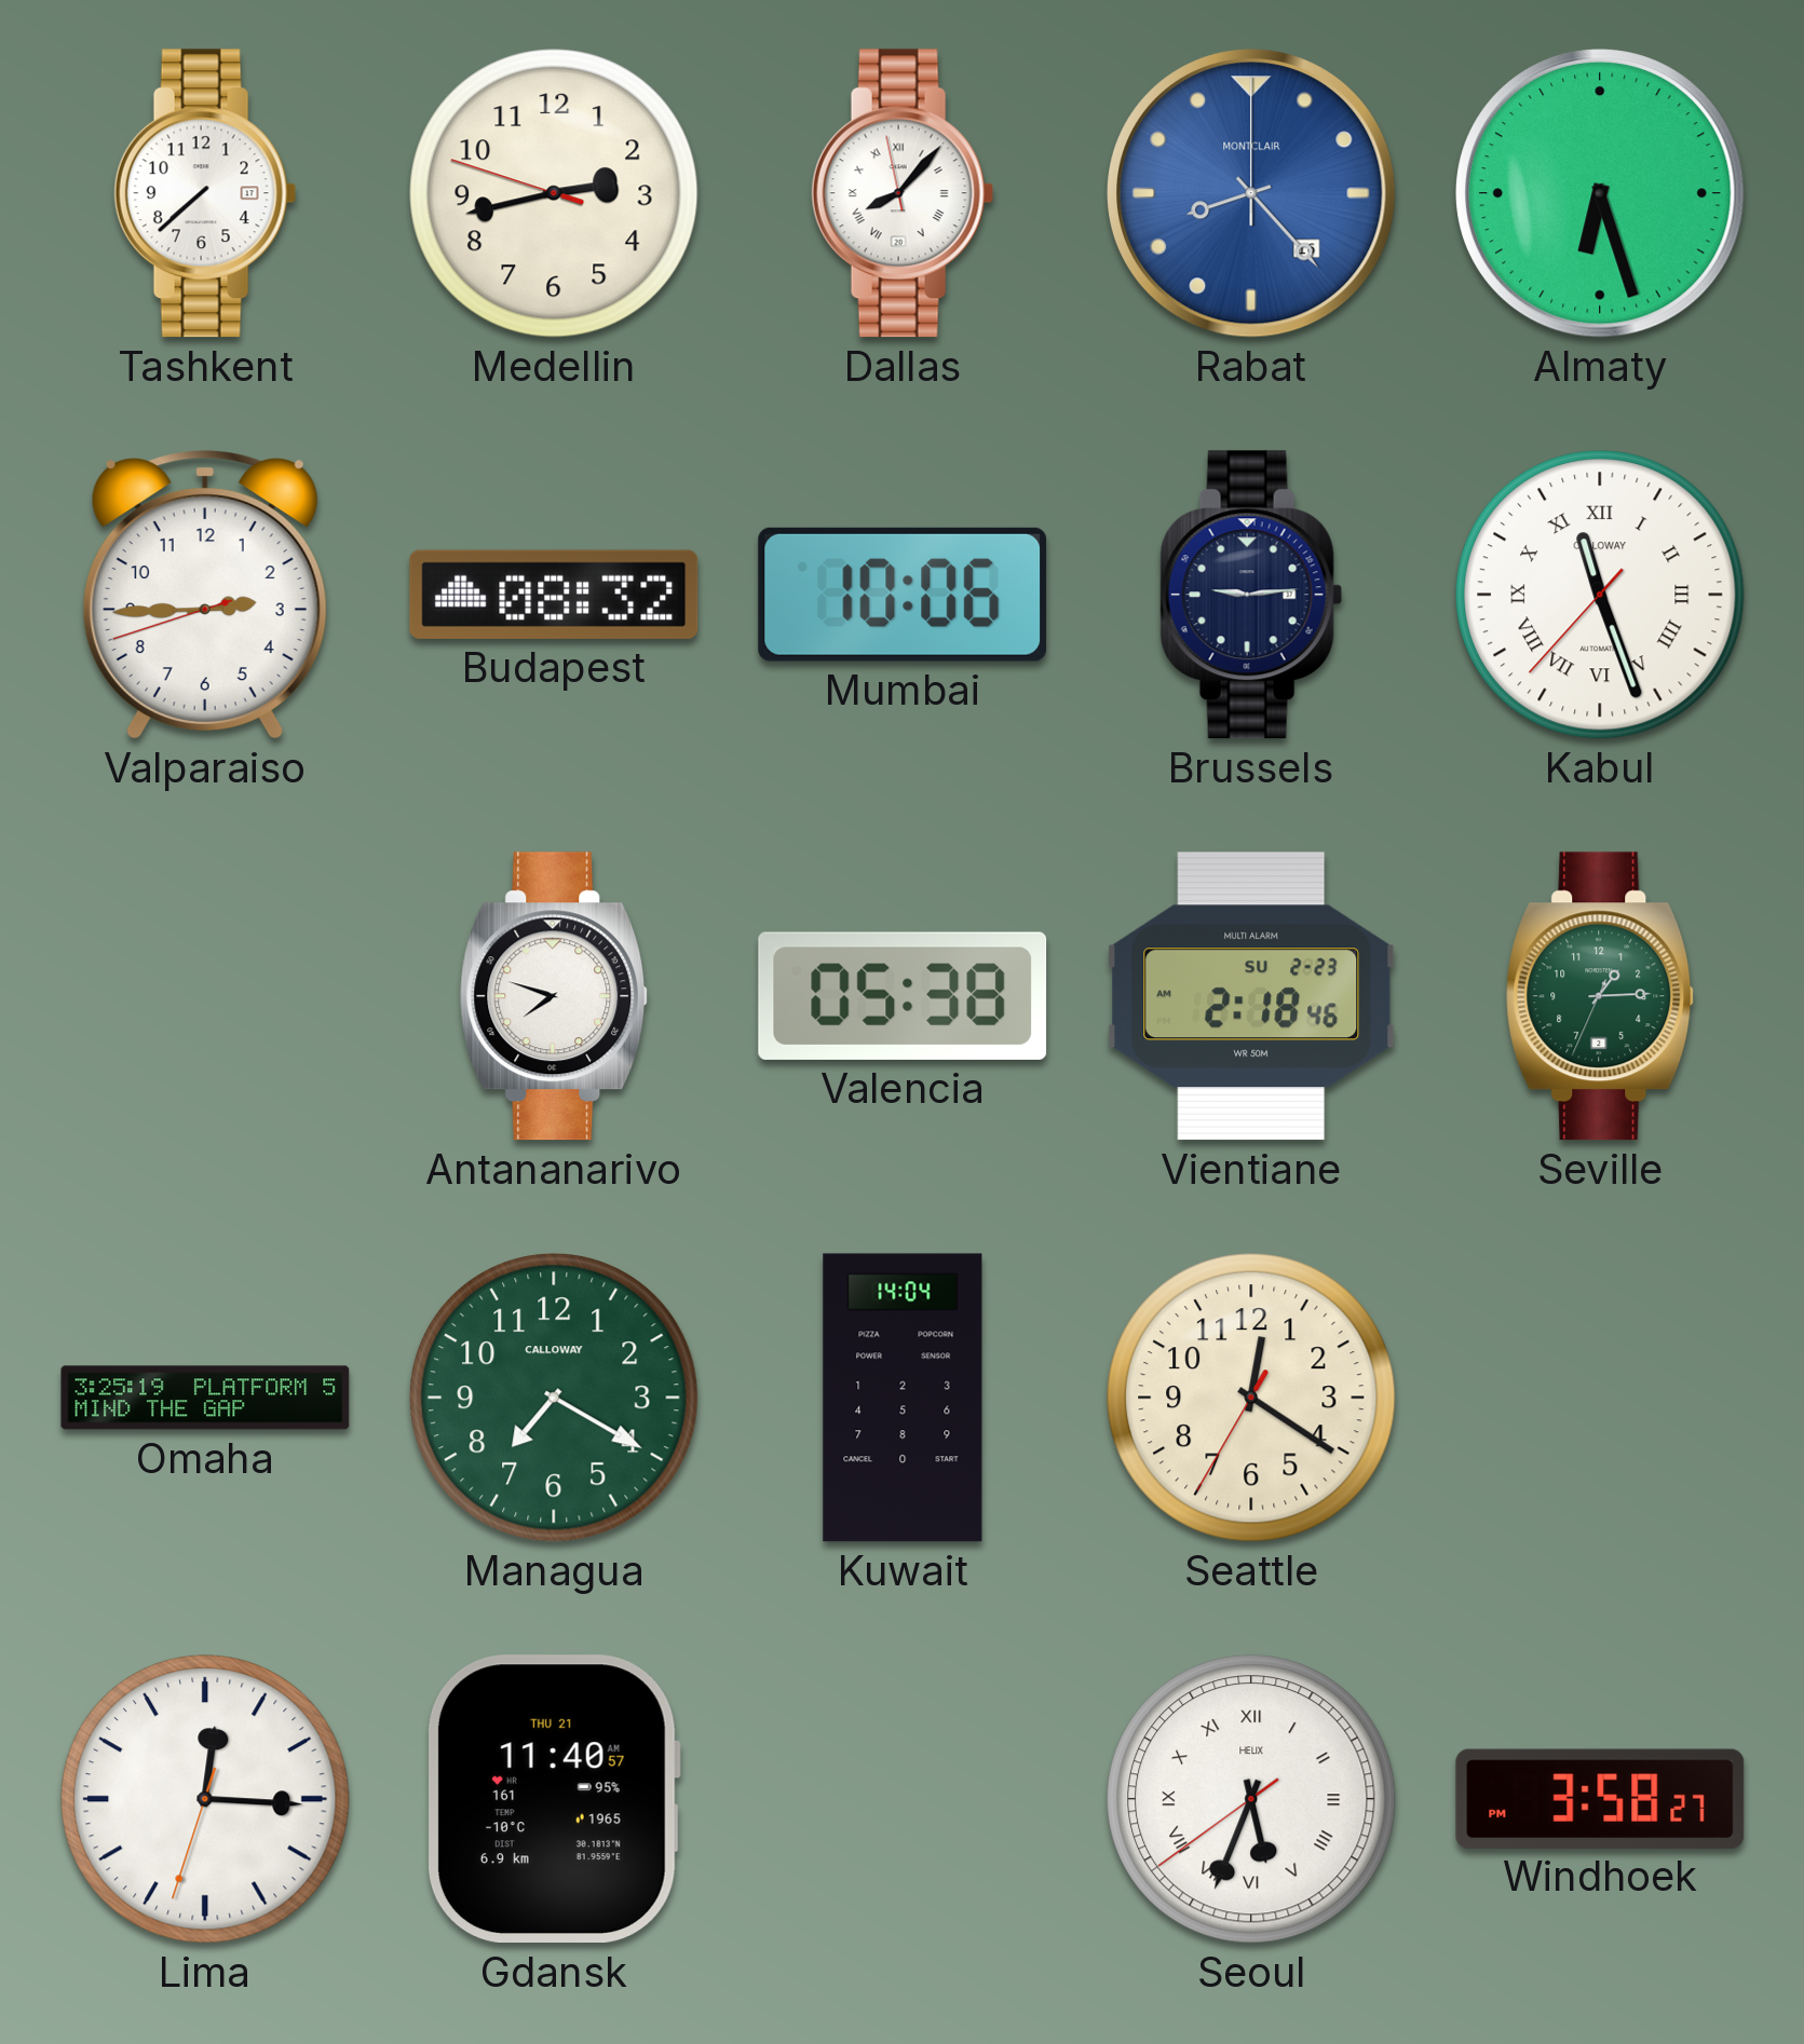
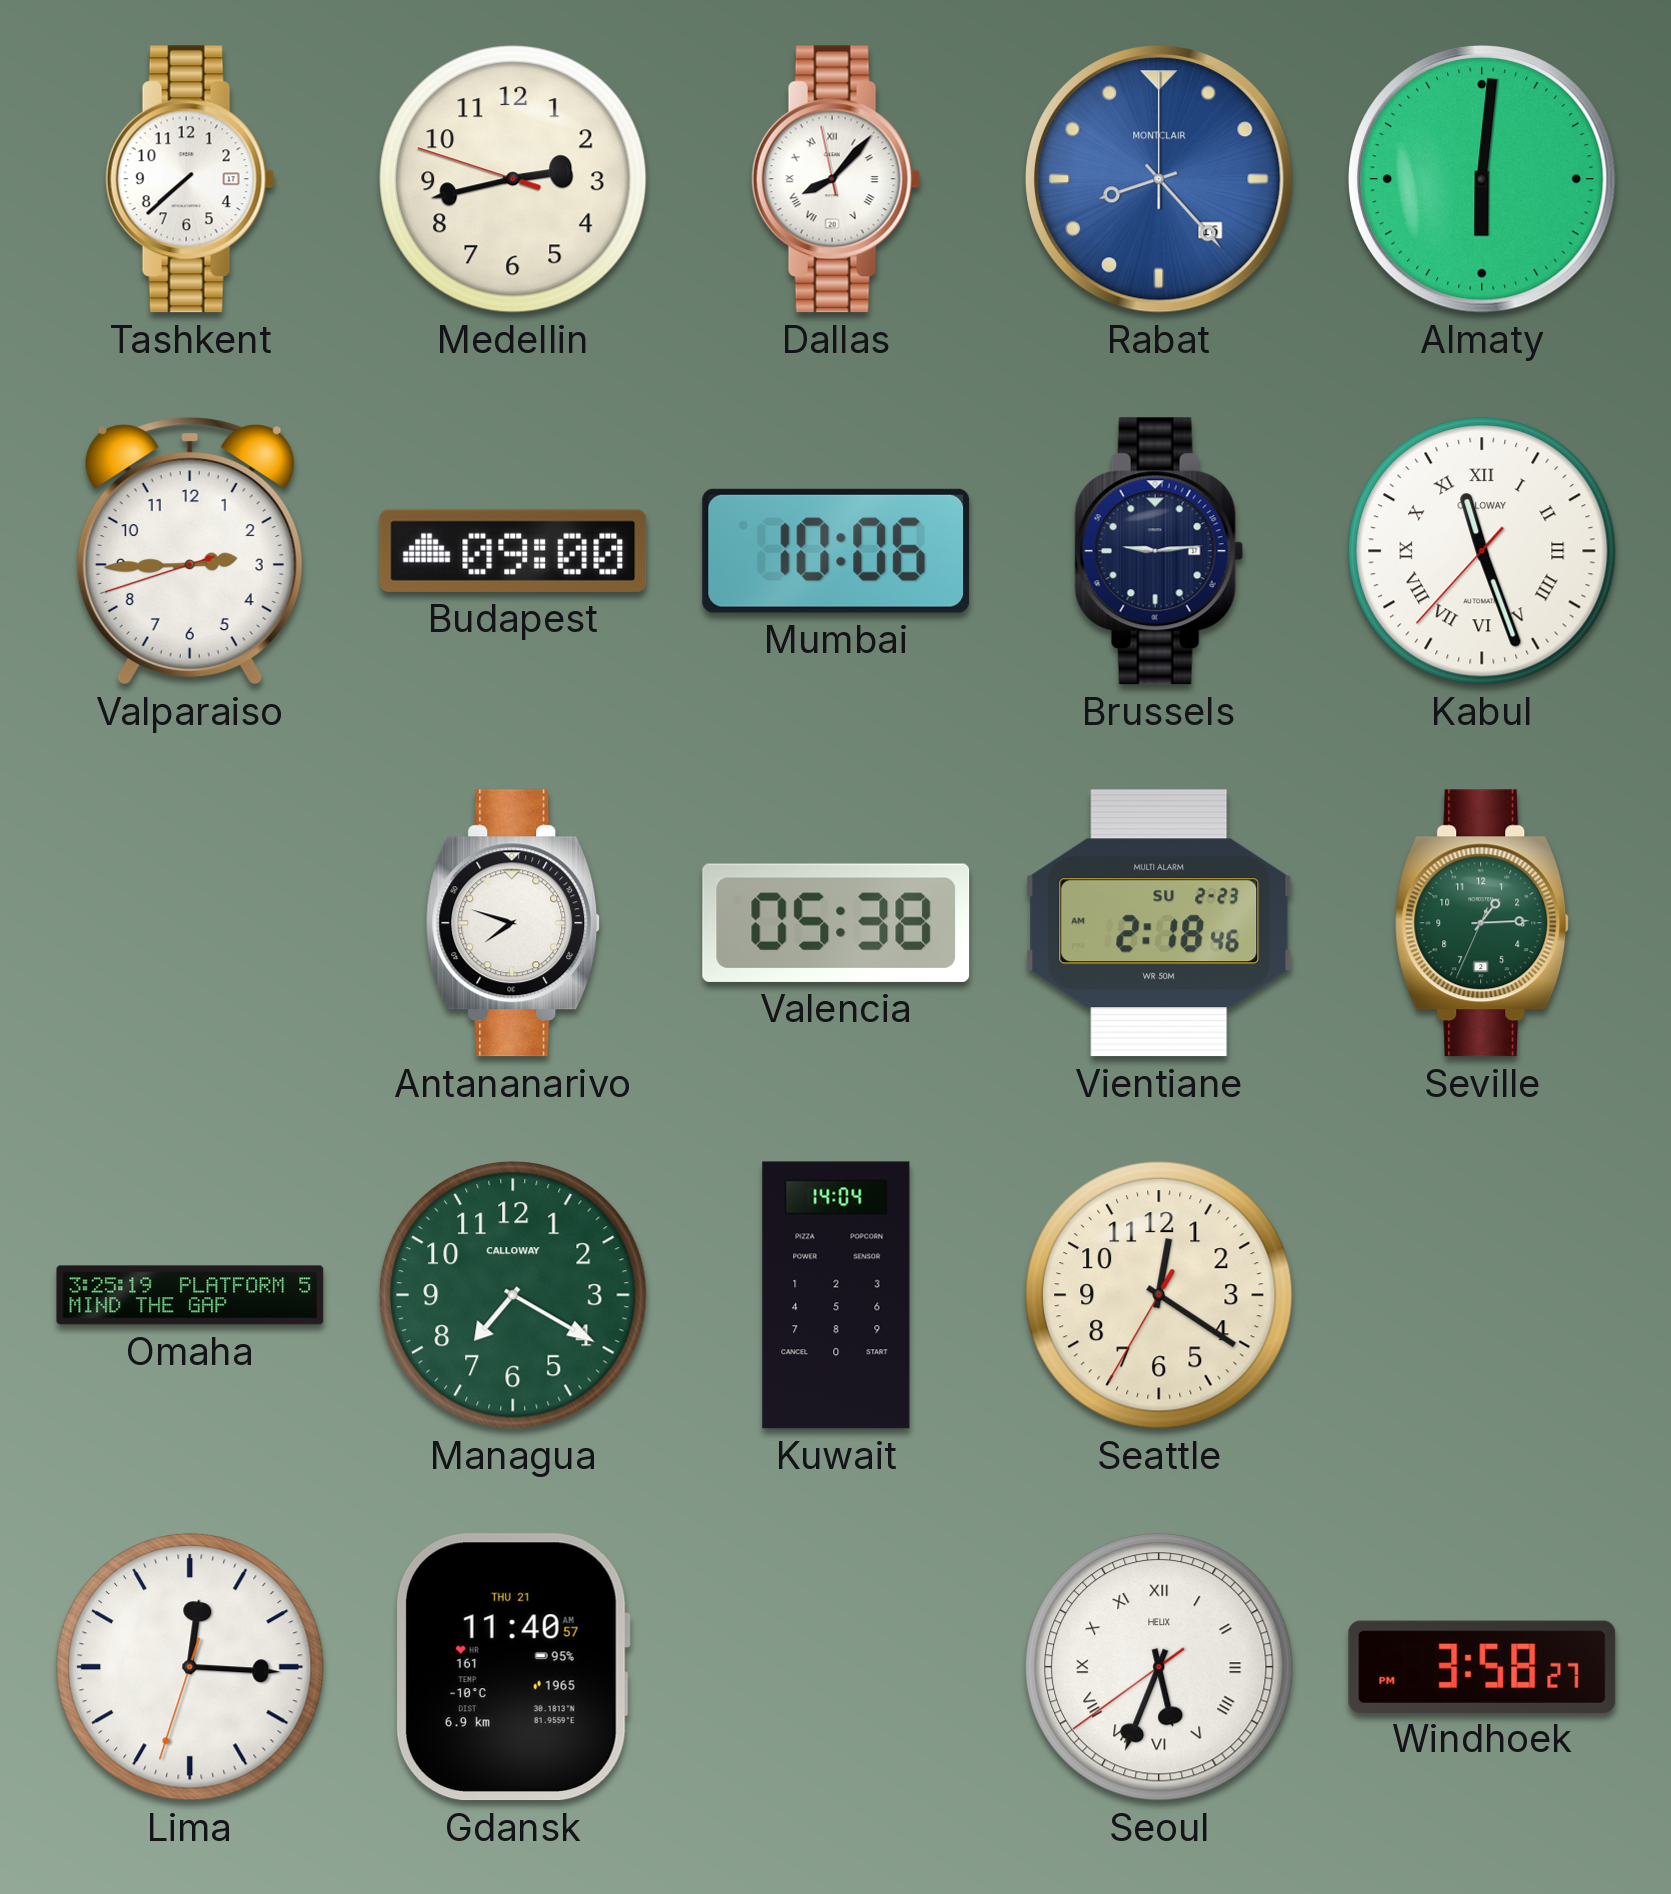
Almaty: 6:27 -> 6:01
Budapest: 08:32 -> 09:00
